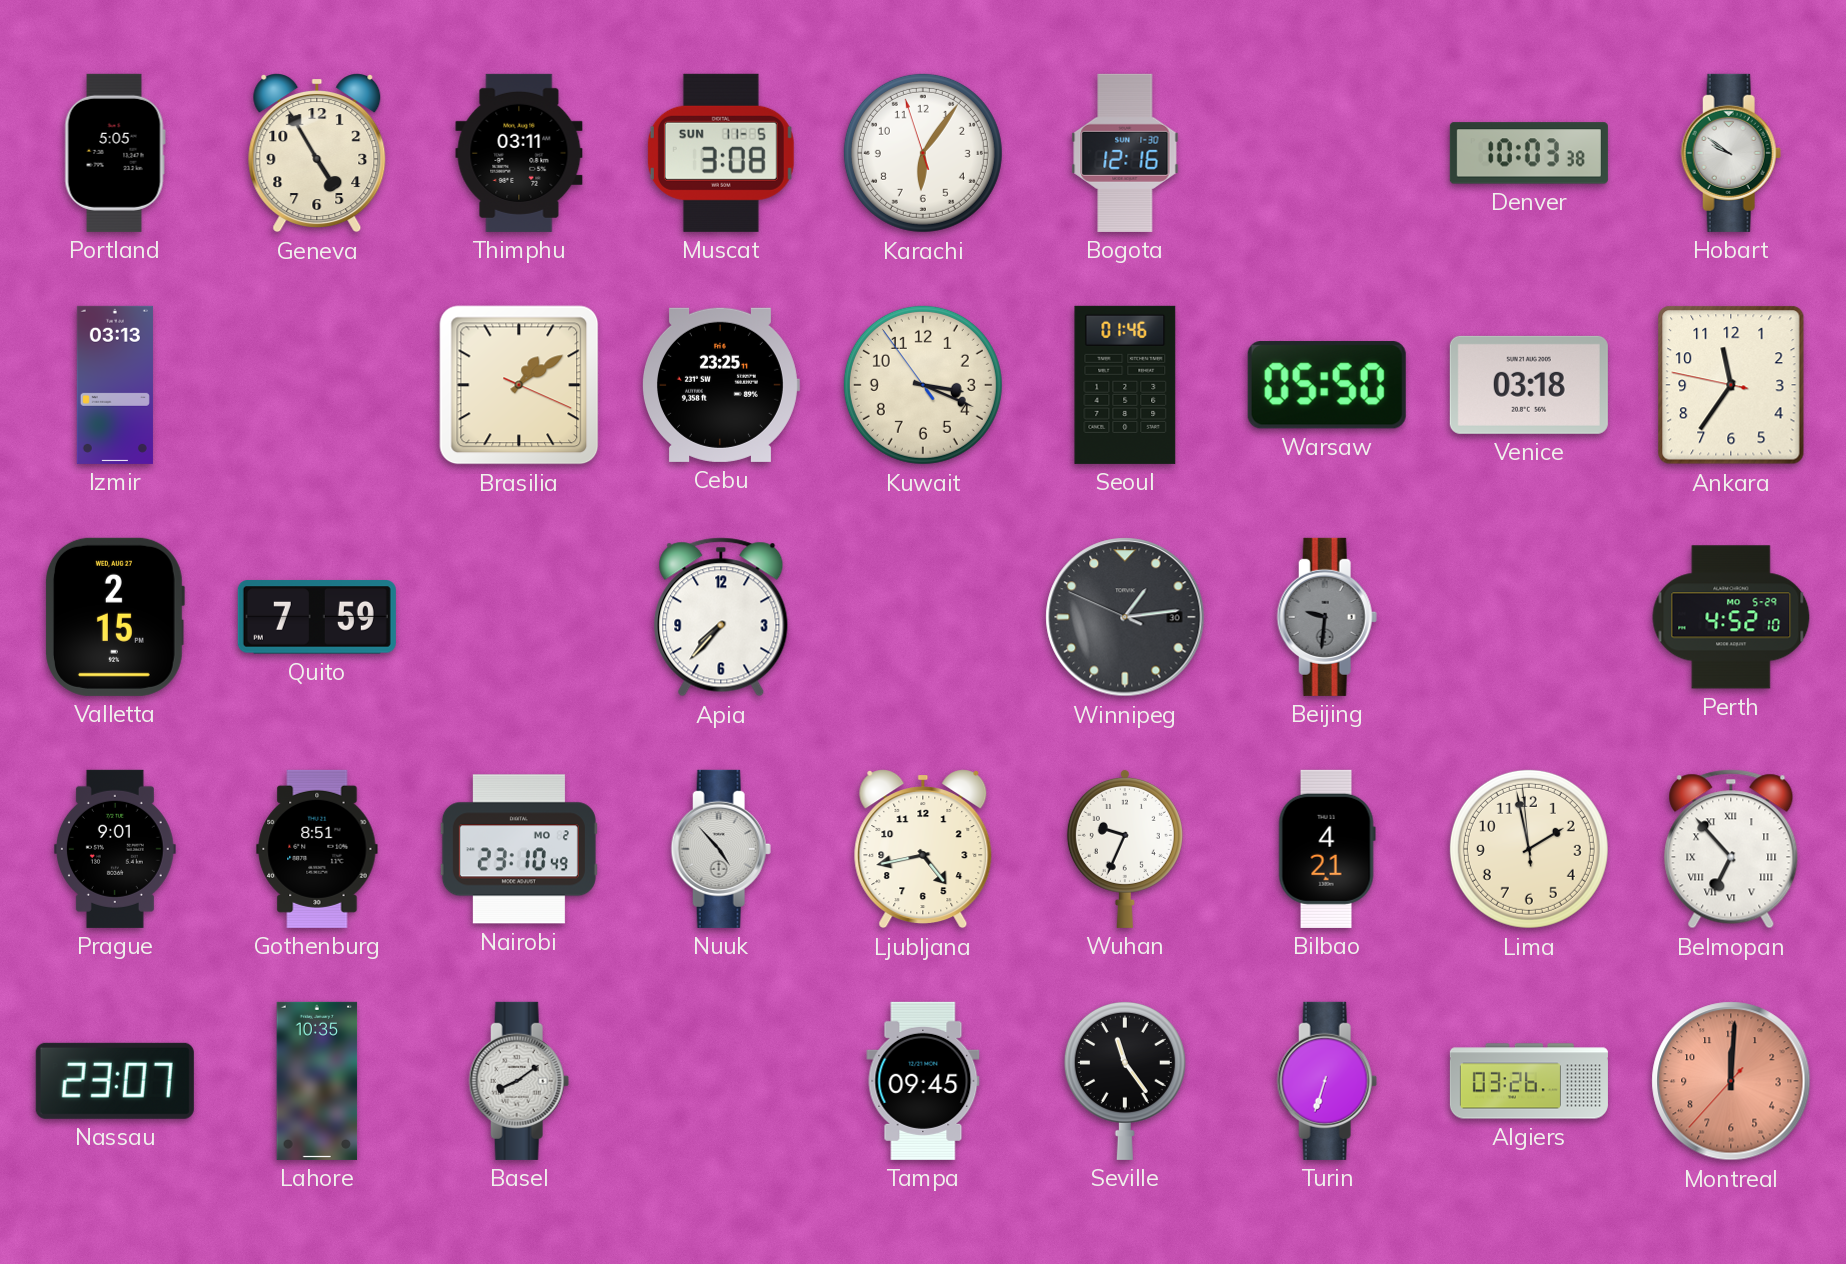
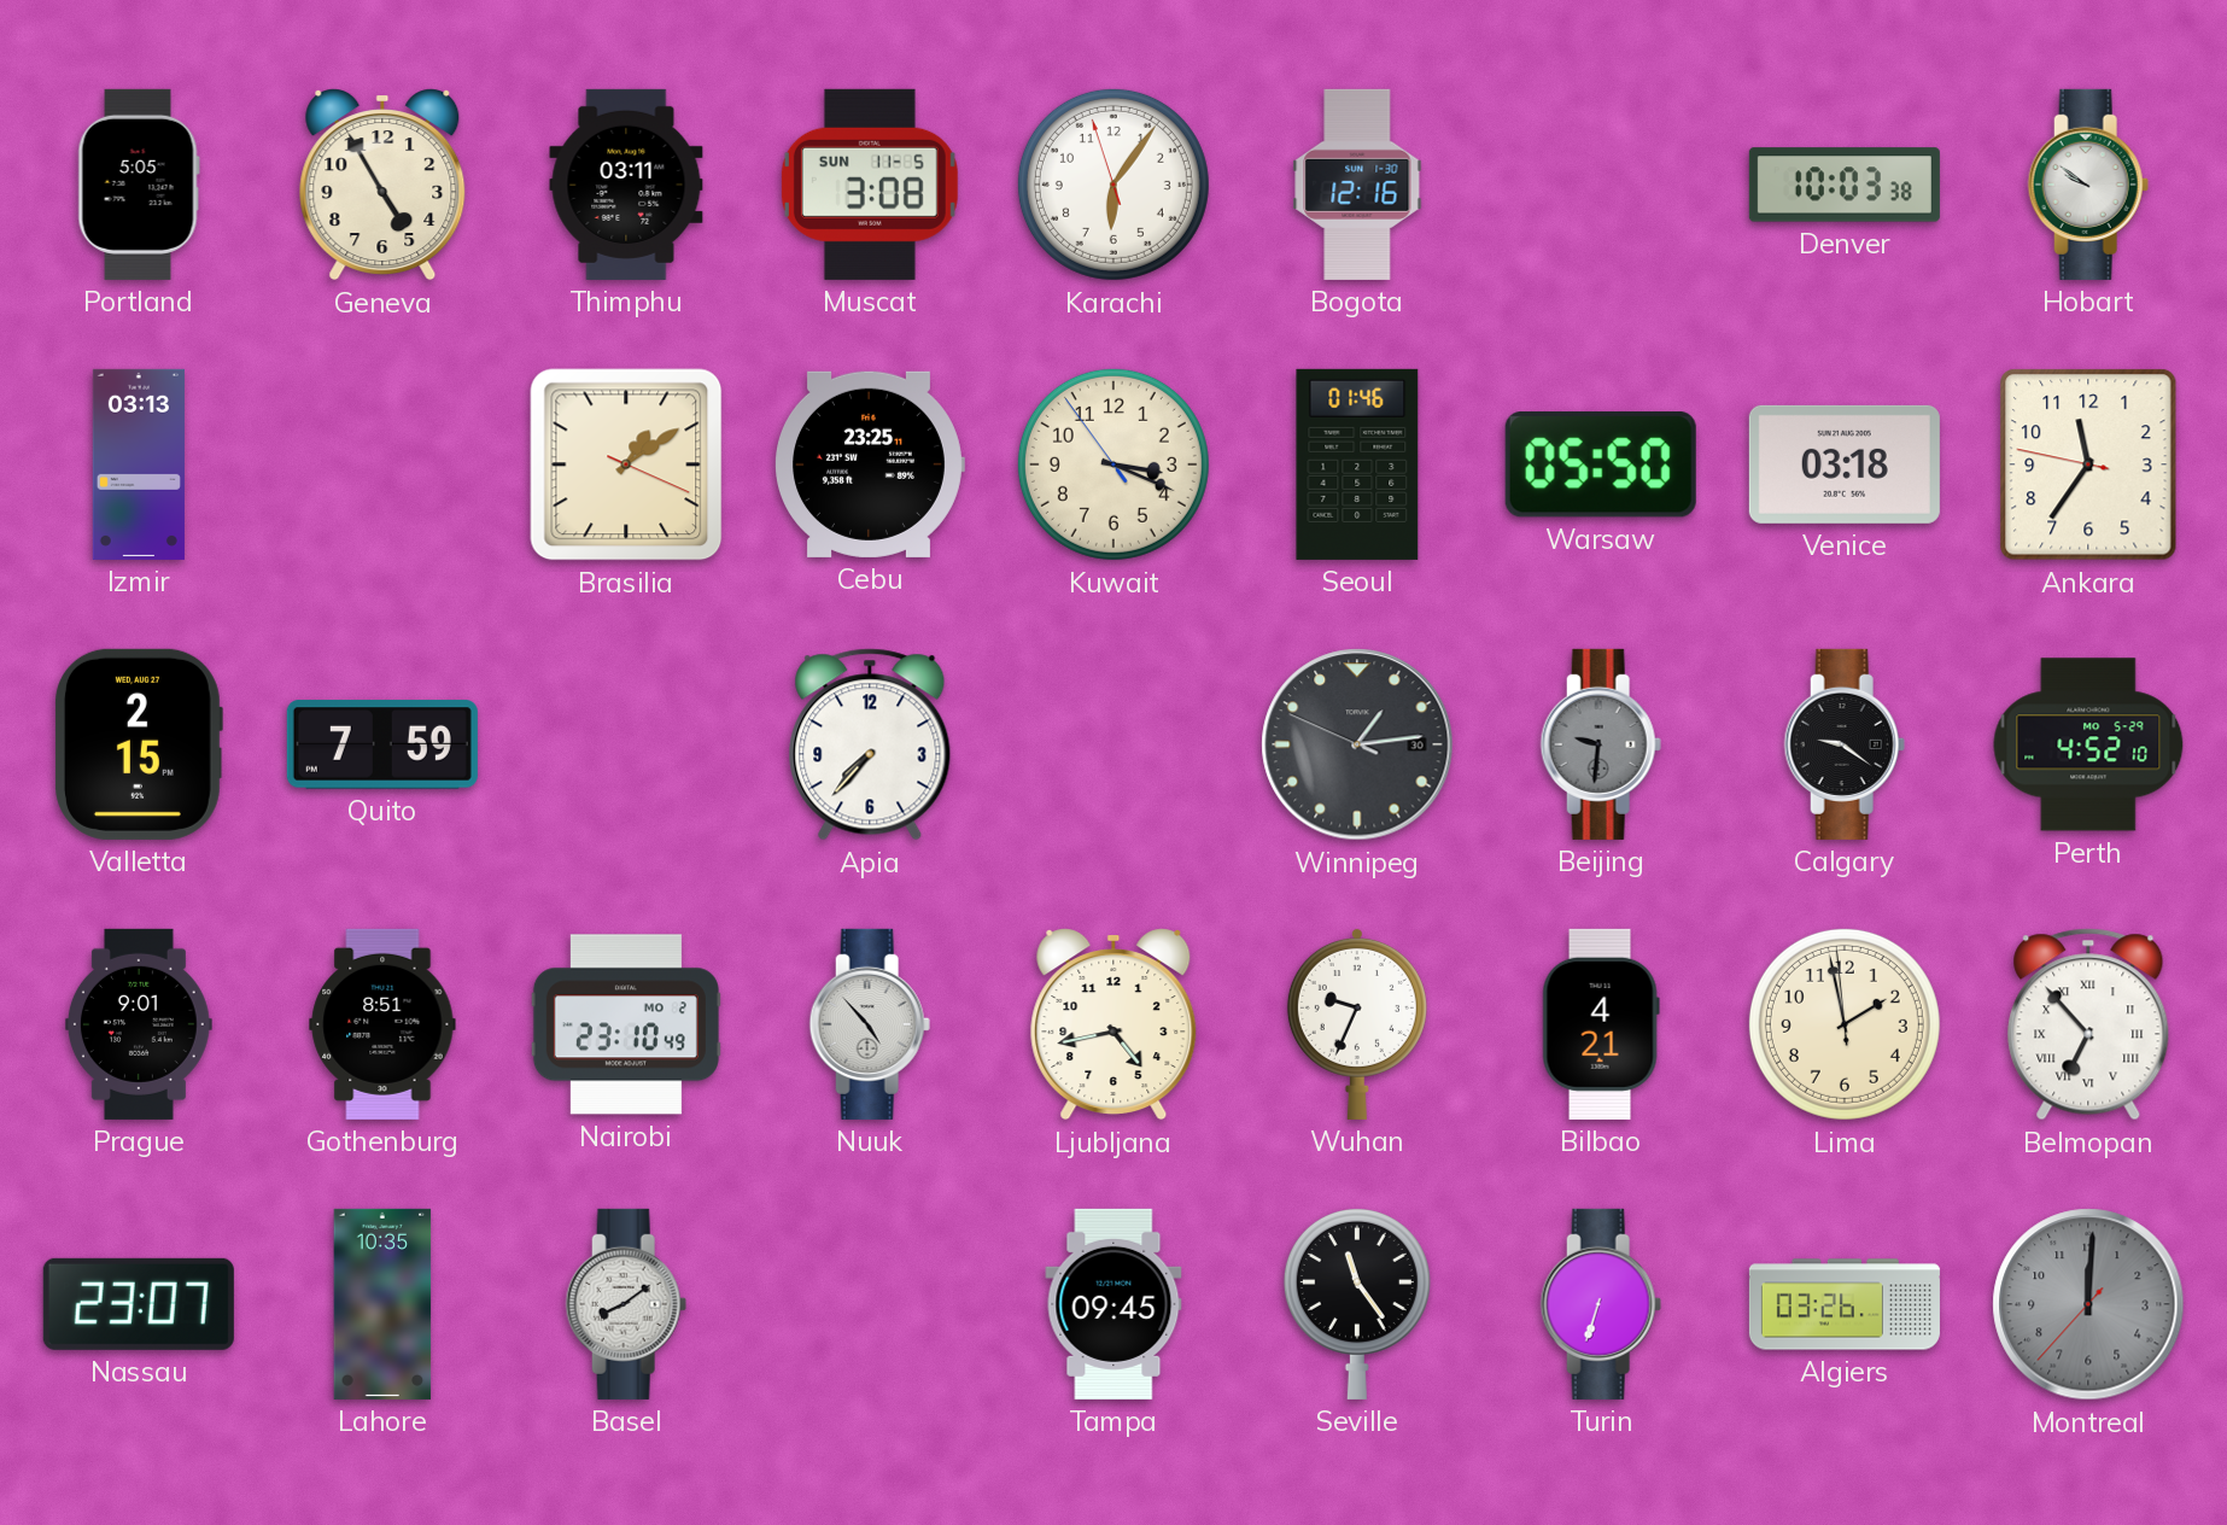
Calgary: none -> 9:21
Montreal dial: salmon -> grey
